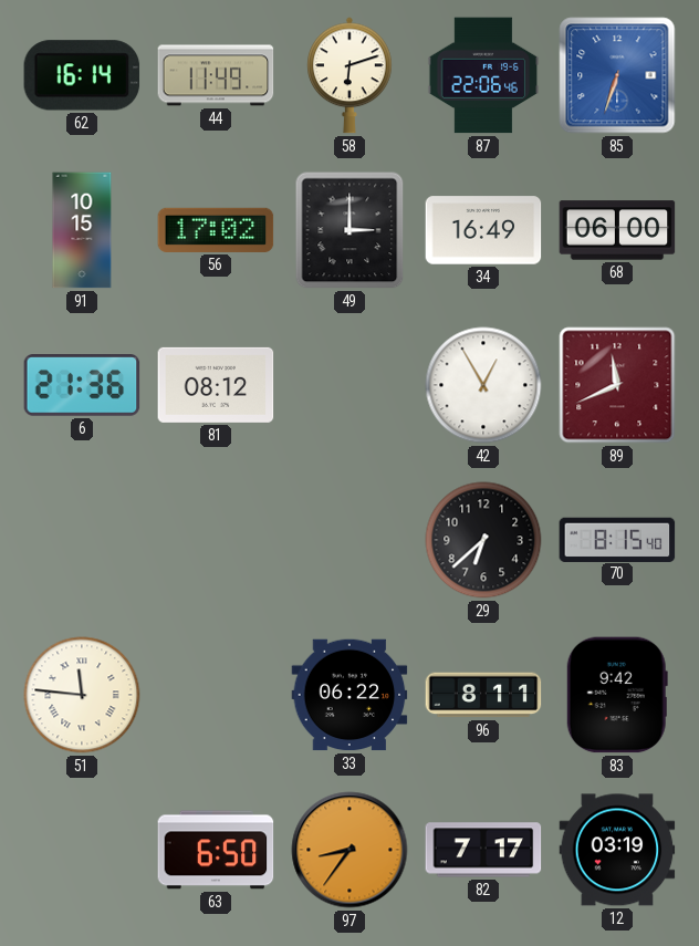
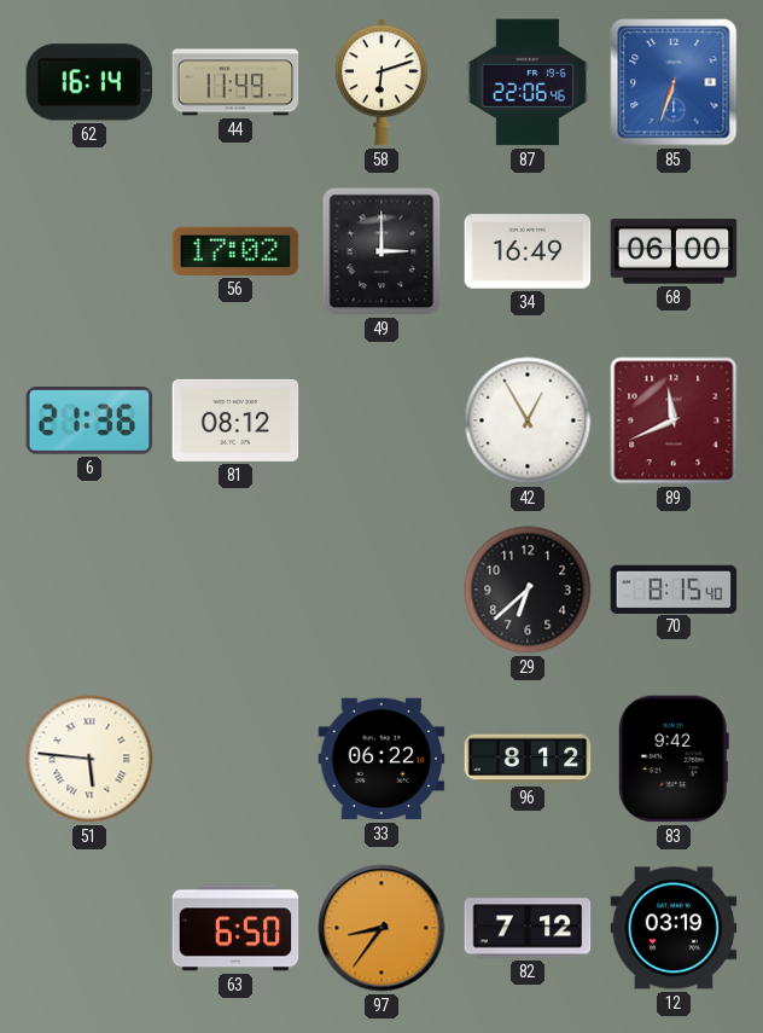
91: 10:15 -> none
51: 11:46 -> 5:46
96: 8:11 -> 8:12
82: 7:17 -> 7:12
